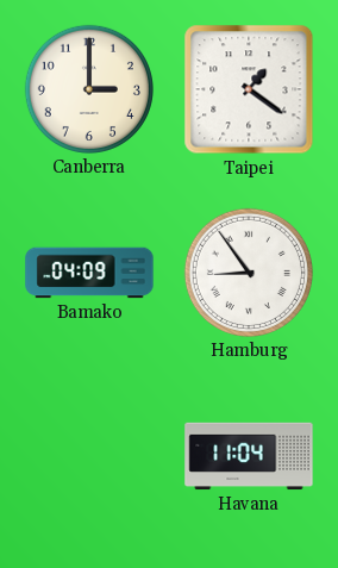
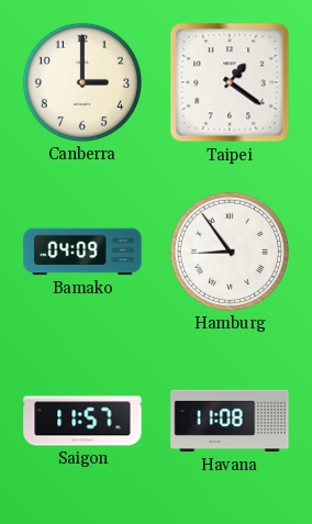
Saigon: none -> 11:57
Havana: 11:04 -> 11:08
